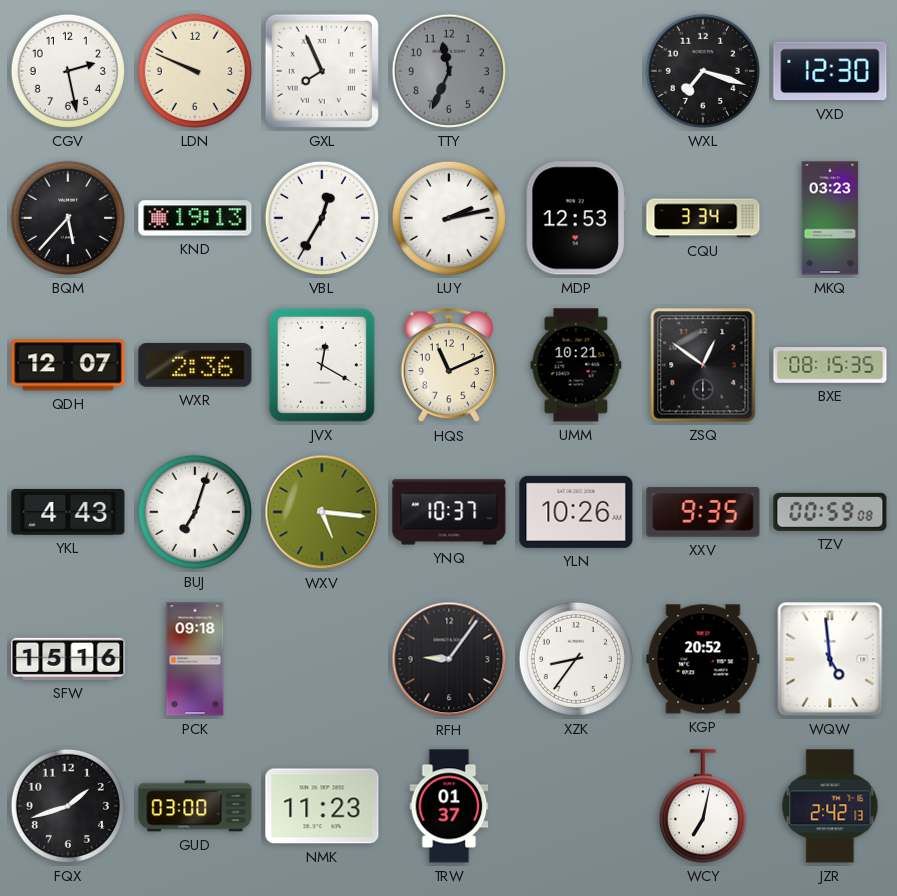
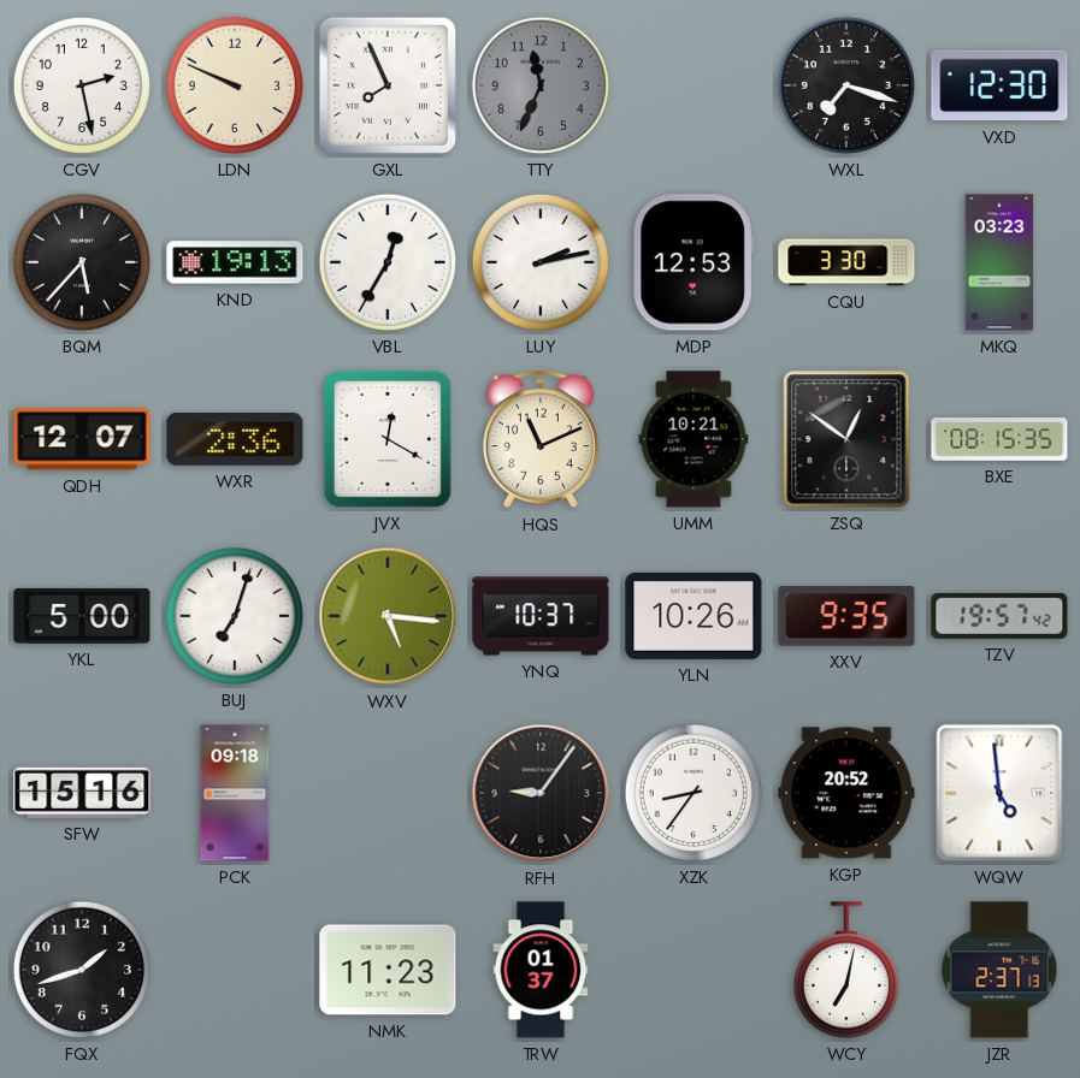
CQU: 3:34 -> 3:30
YKL: 4:43 -> 5:00
TZV: 00:59 -> 19:57
GUD: 03:00 -> none
JZR: 2:42 -> 2:37
